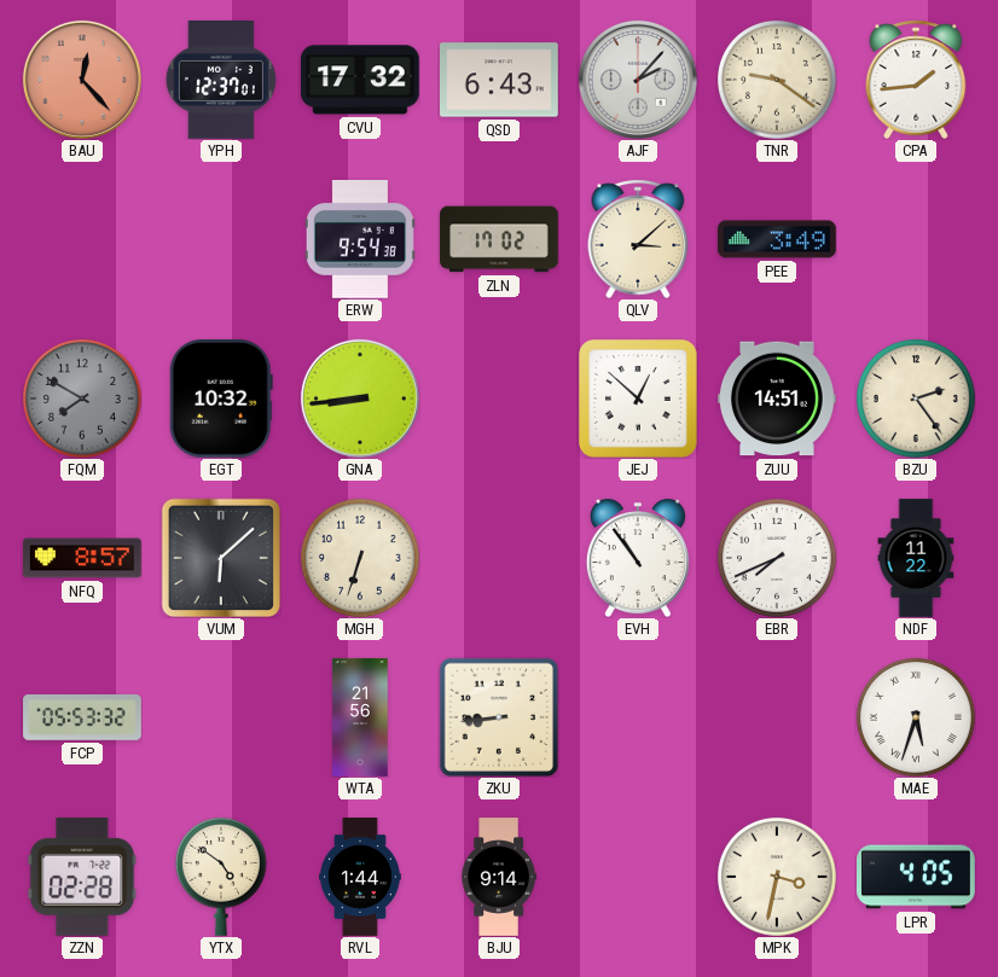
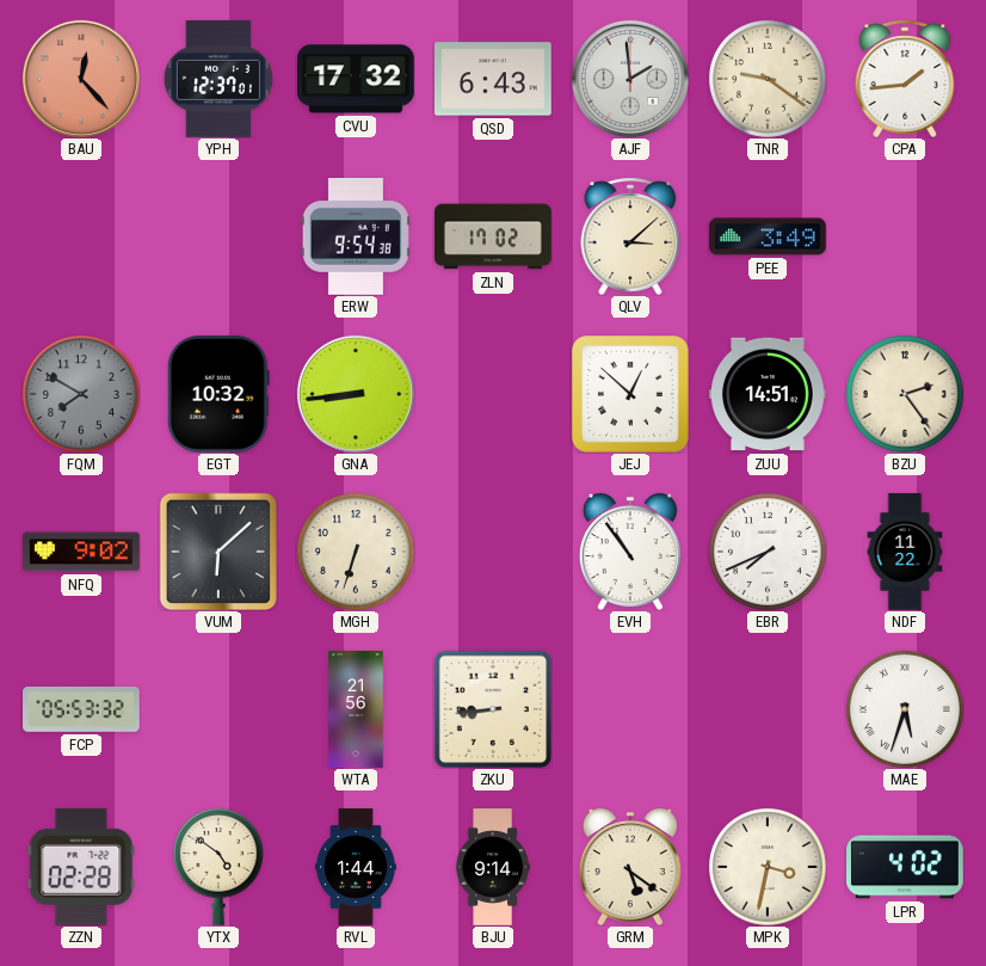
AJF: 2:07 -> 1:59
NFQ: 8:57 -> 9:02
GRM: none -> 5:21
LPR: 4:05 -> 4:02
